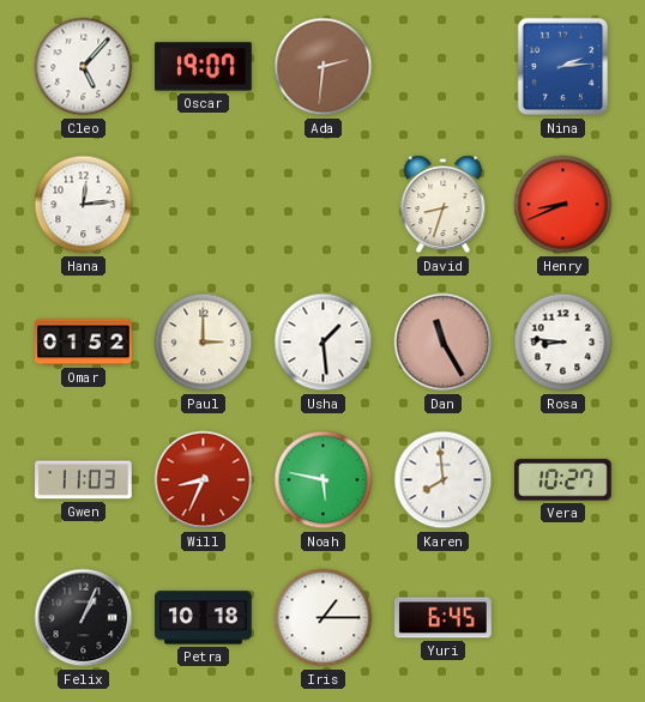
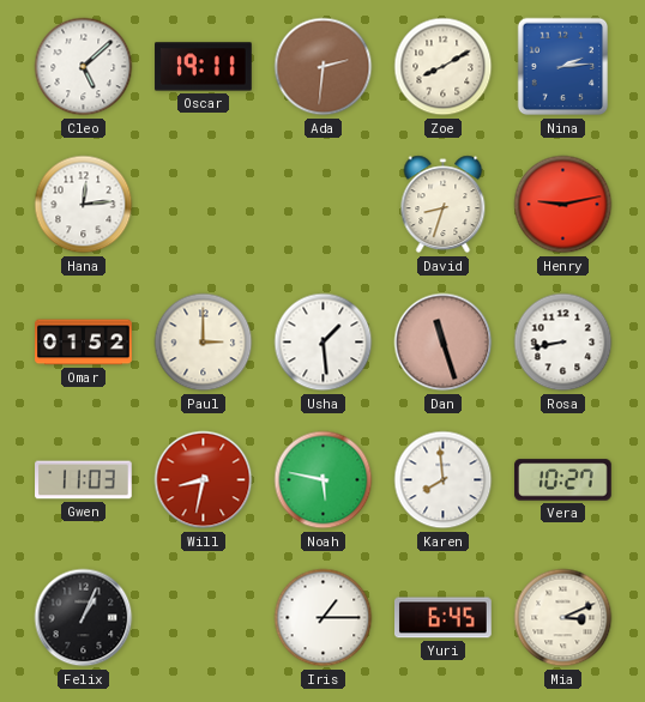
Cleo: 5:07 -> 5:08
Oscar: 19:07 -> 19:11
Zoe: none -> 8:10
Henry: 8:41 -> 9:13
Dan: 11:25 -> 11:27
Rosa: 8:46 -> 8:43
Will: 8:34 -> 8:32
Petra: 10:18 -> none
Mia: none -> 3:11
